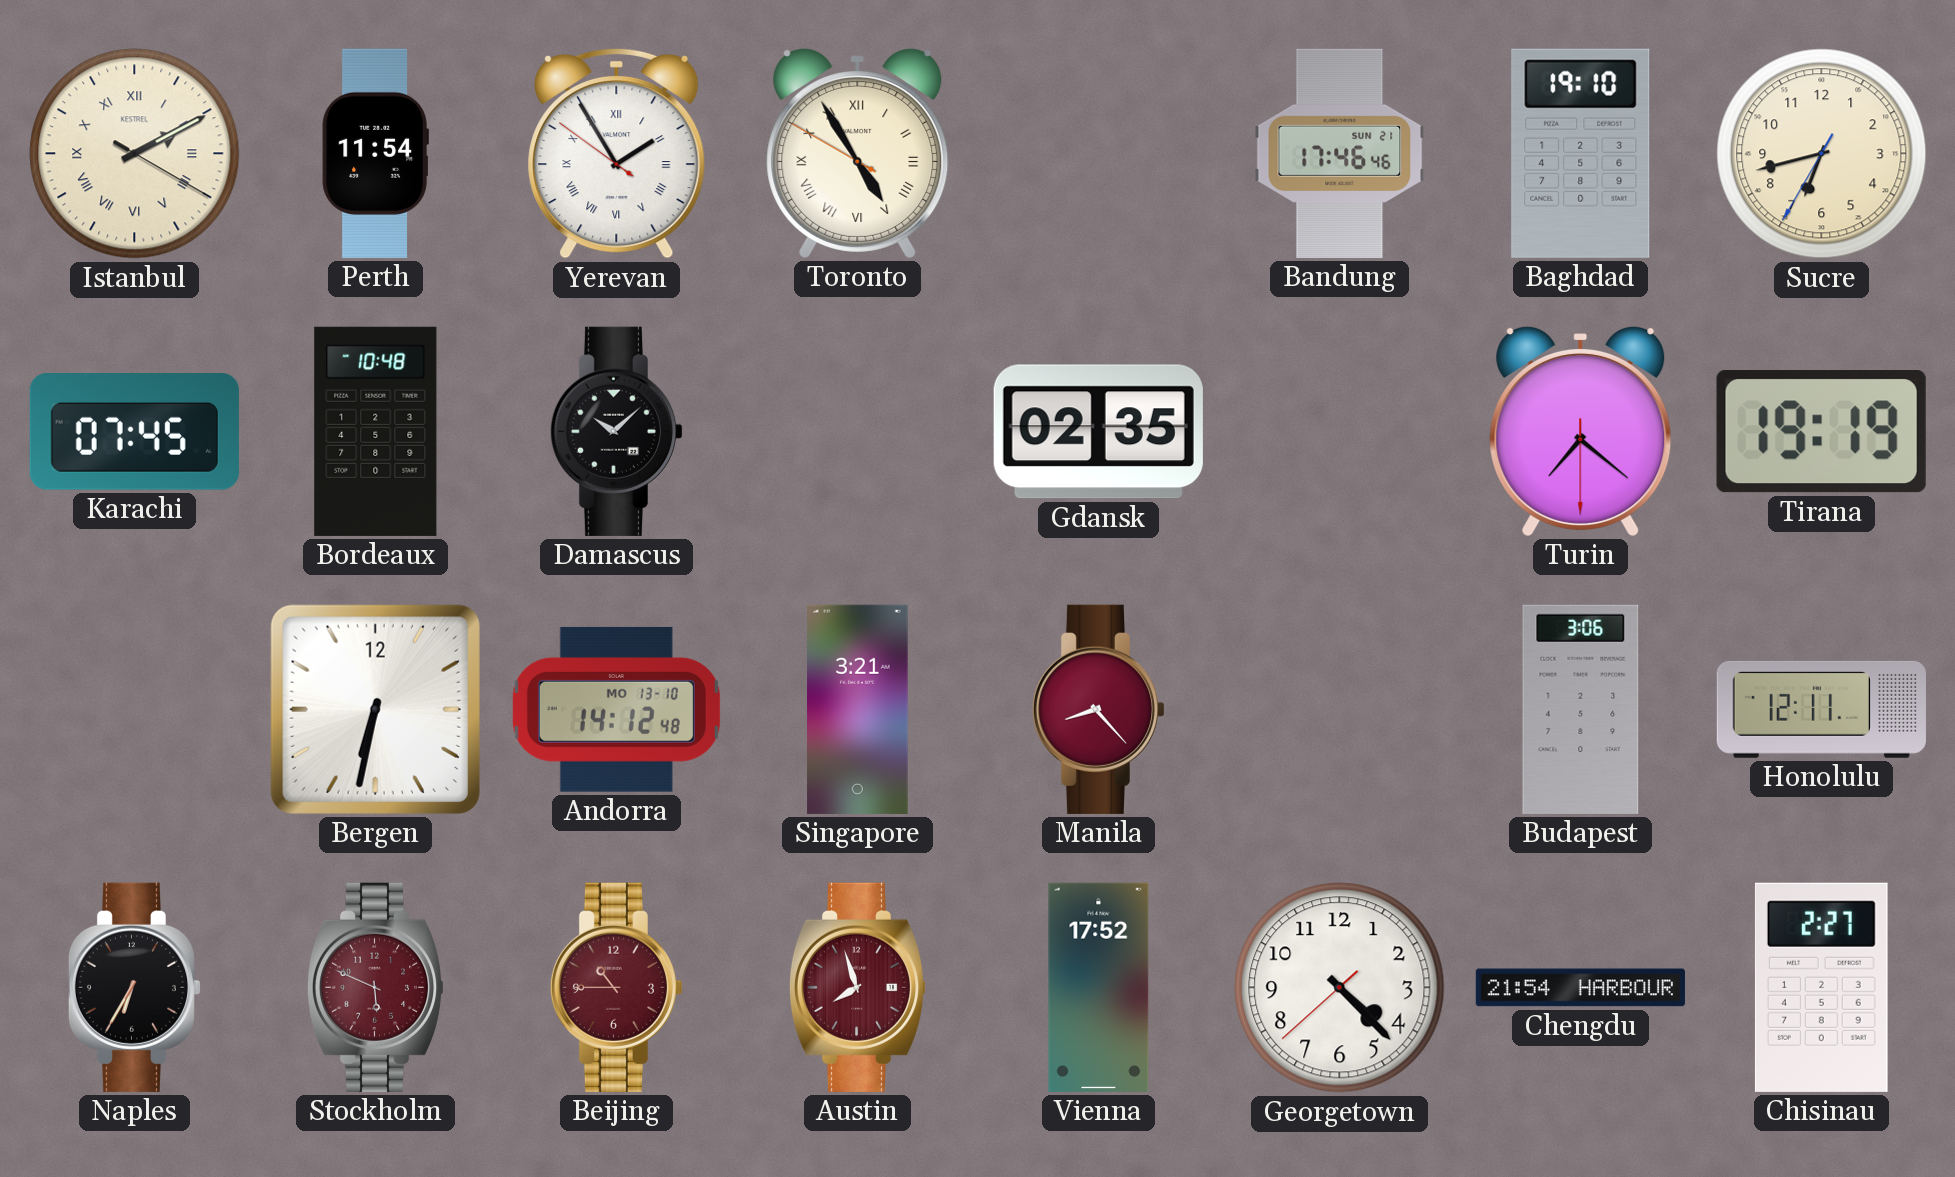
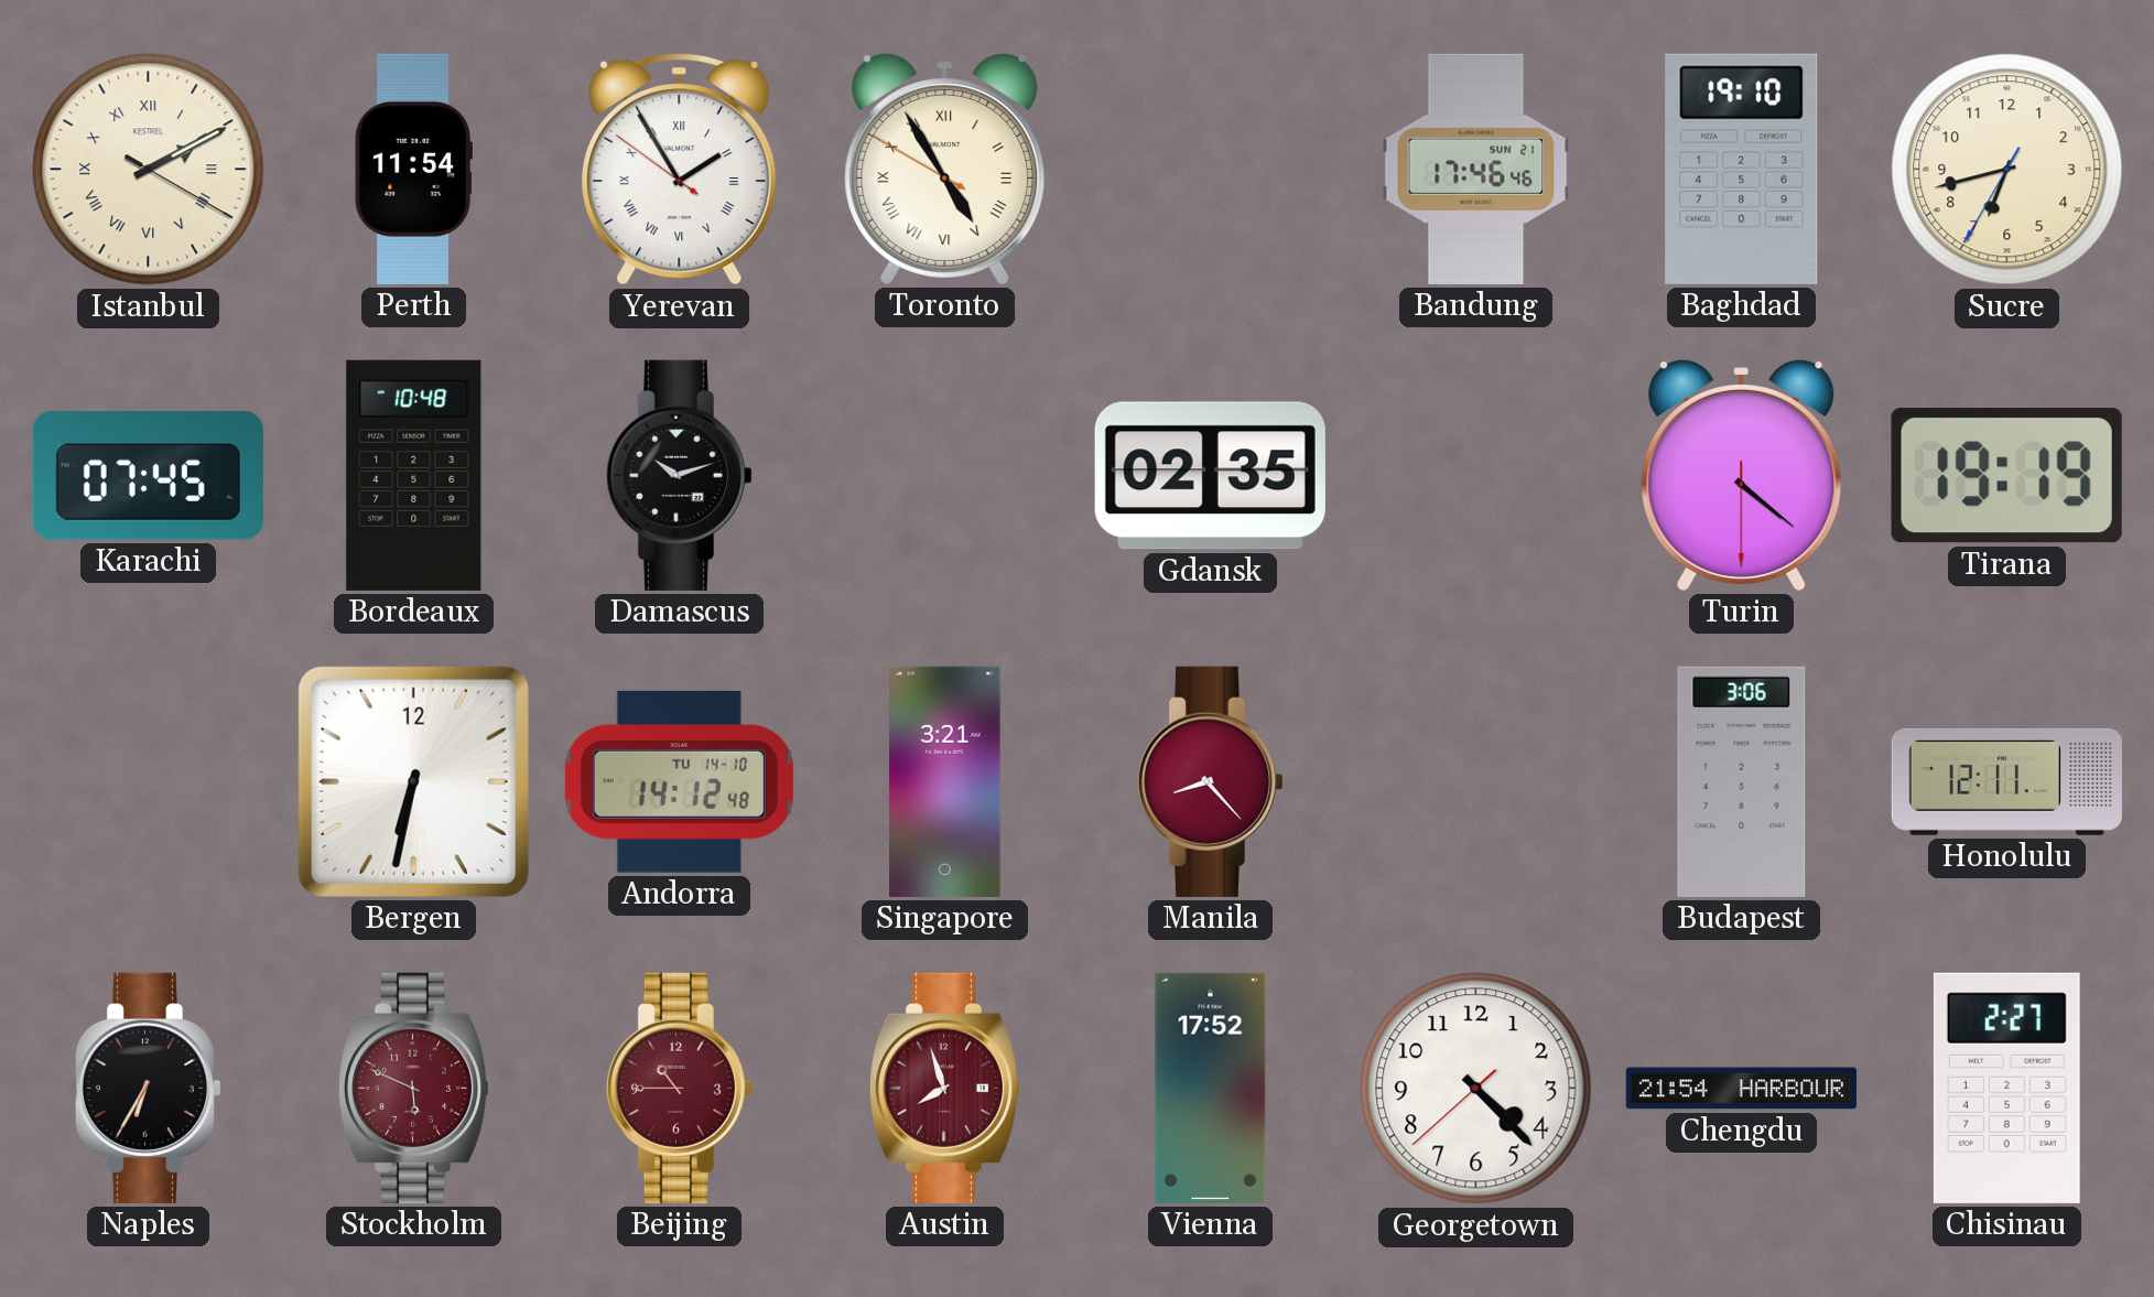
Damascus: 10:08 -> 10:12
Turin: 7:21 -> 4:21
Andorra date: MO 13-10 -> TU 14-10
